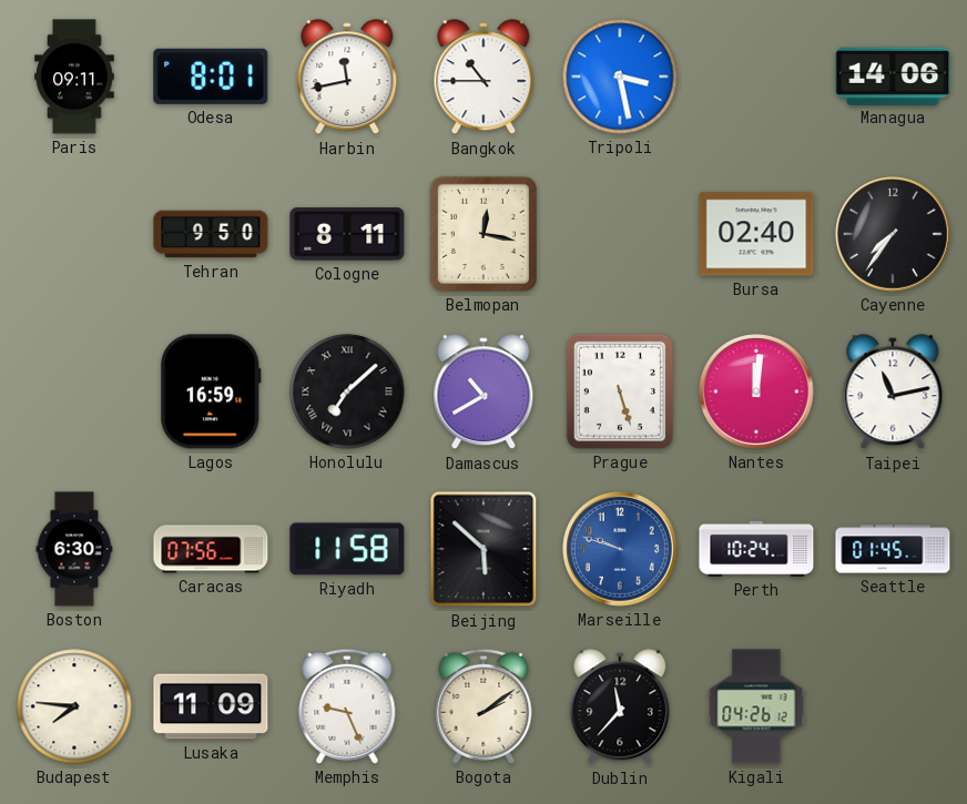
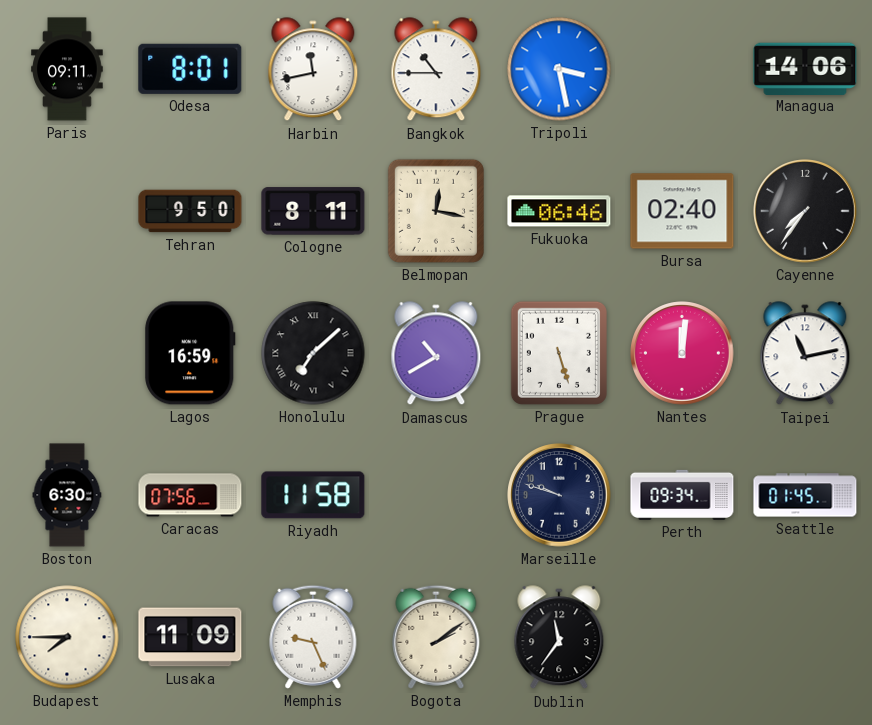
Fukuoka: none -> 06:46
Beijing: 5:52 -> none
Marseille dial: blue -> navy
Perth: 10:24 -> 09:34
Budapest: 7:46 -> 7:45
Dublin: 11:37 -> 11:36
Kigali: 04:26 -> none
